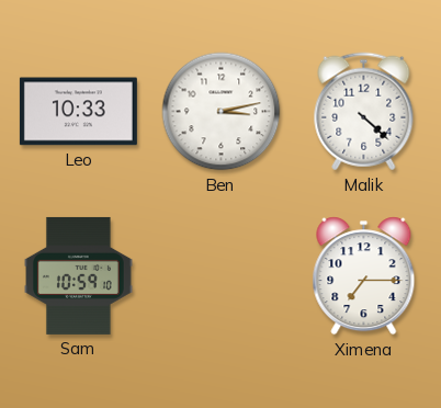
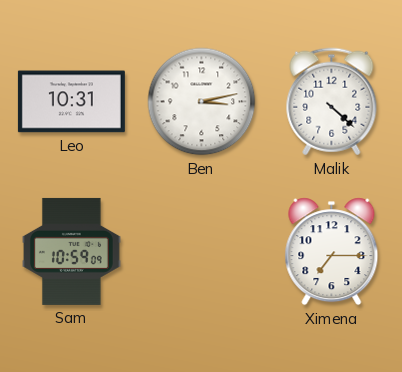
Leo: 10:33 -> 10:31
Sam: 10:59:10 -> 10:59:09
